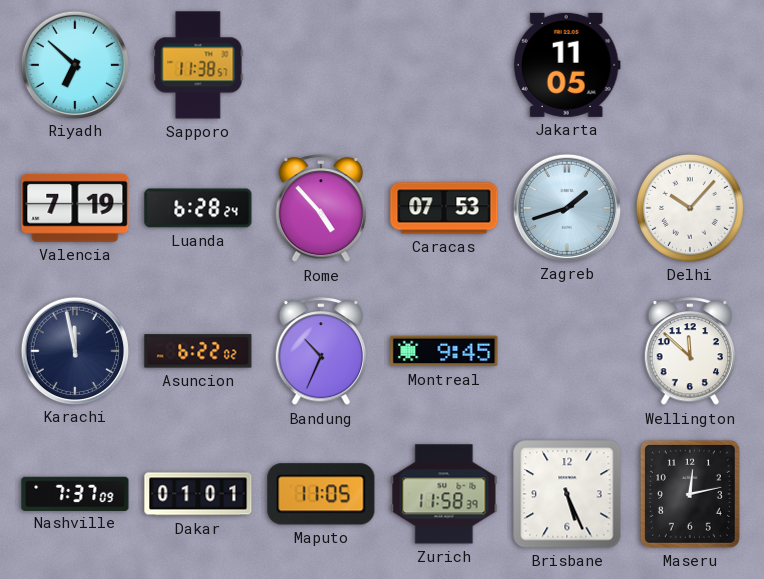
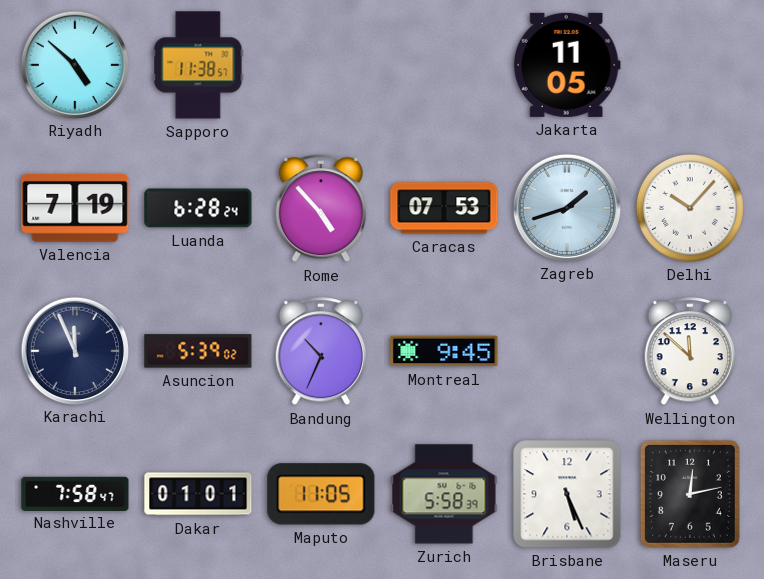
Riyadh: 6:52 -> 4:52
Karachi: 11:58 -> 11:56
Asuncion: 6:22 -> 5:39
Nashville: 7:37 -> 7:58
Zurich: 11:58 -> 5:58
